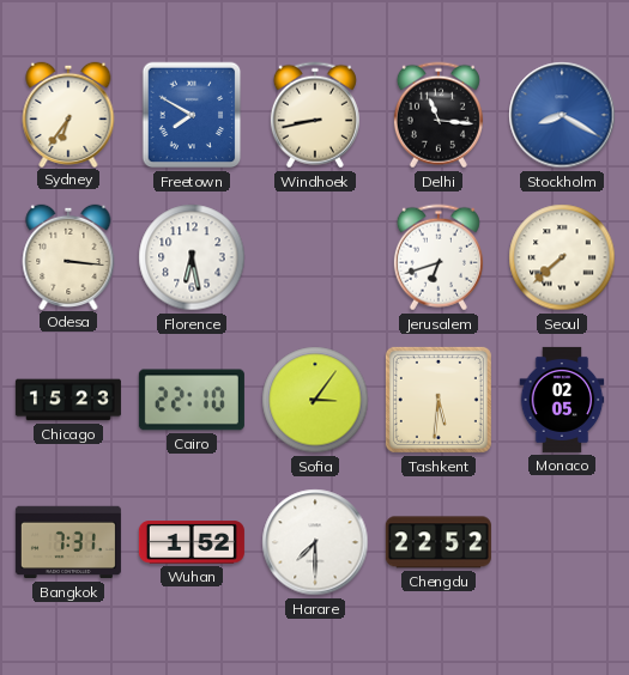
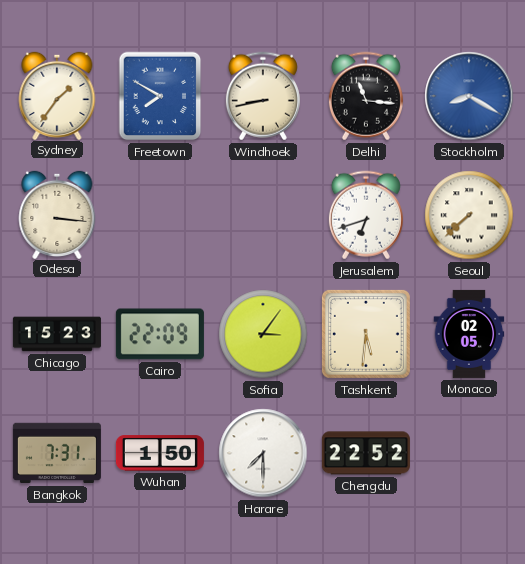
Sydney: 6:36 -> 1:36
Florence: 6:28 -> none
Cairo: 22:10 -> 22:09
Wuhan: 1:52 -> 1:50
